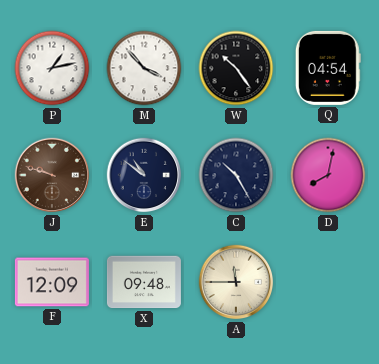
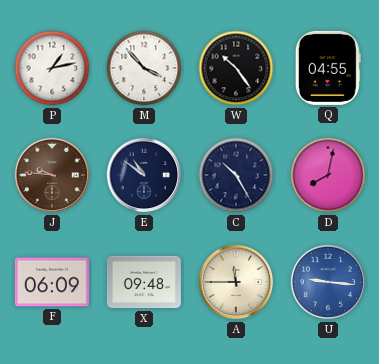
Q: 04:54 -> 04:55
J: 9:48 -> 9:46
F: 12:09 -> 06:09
U: none -> 9:16
